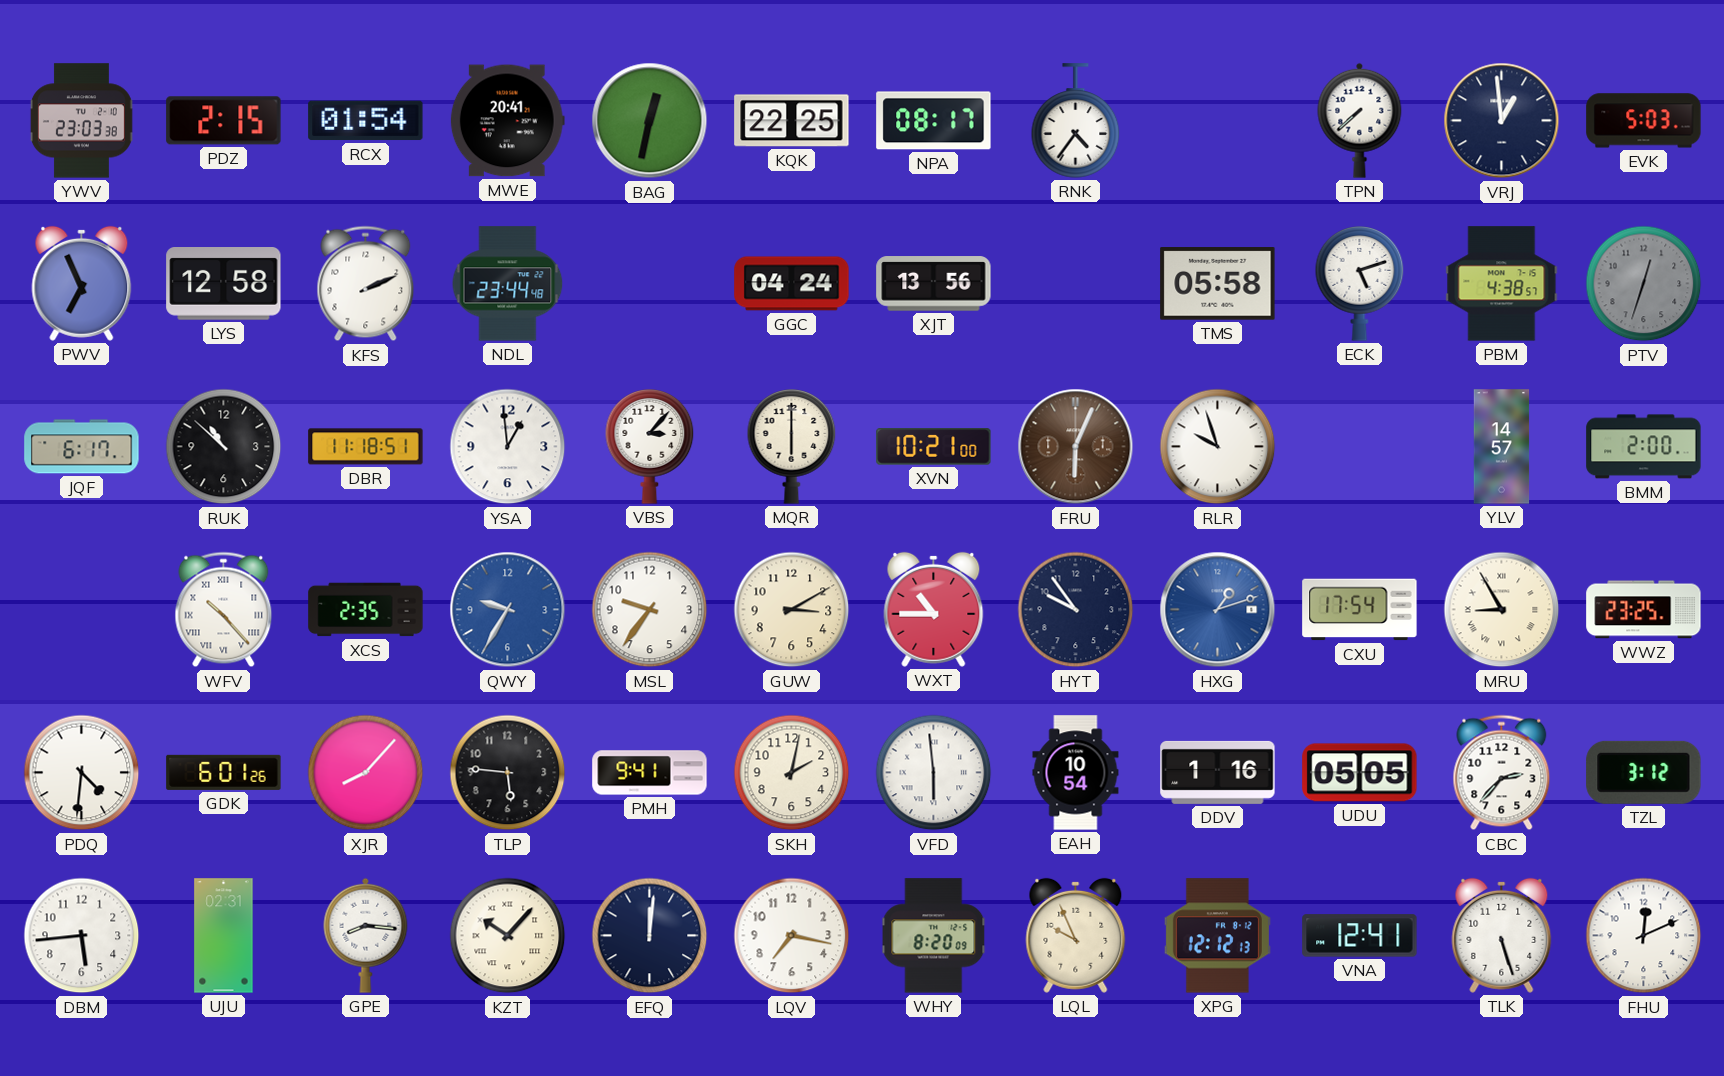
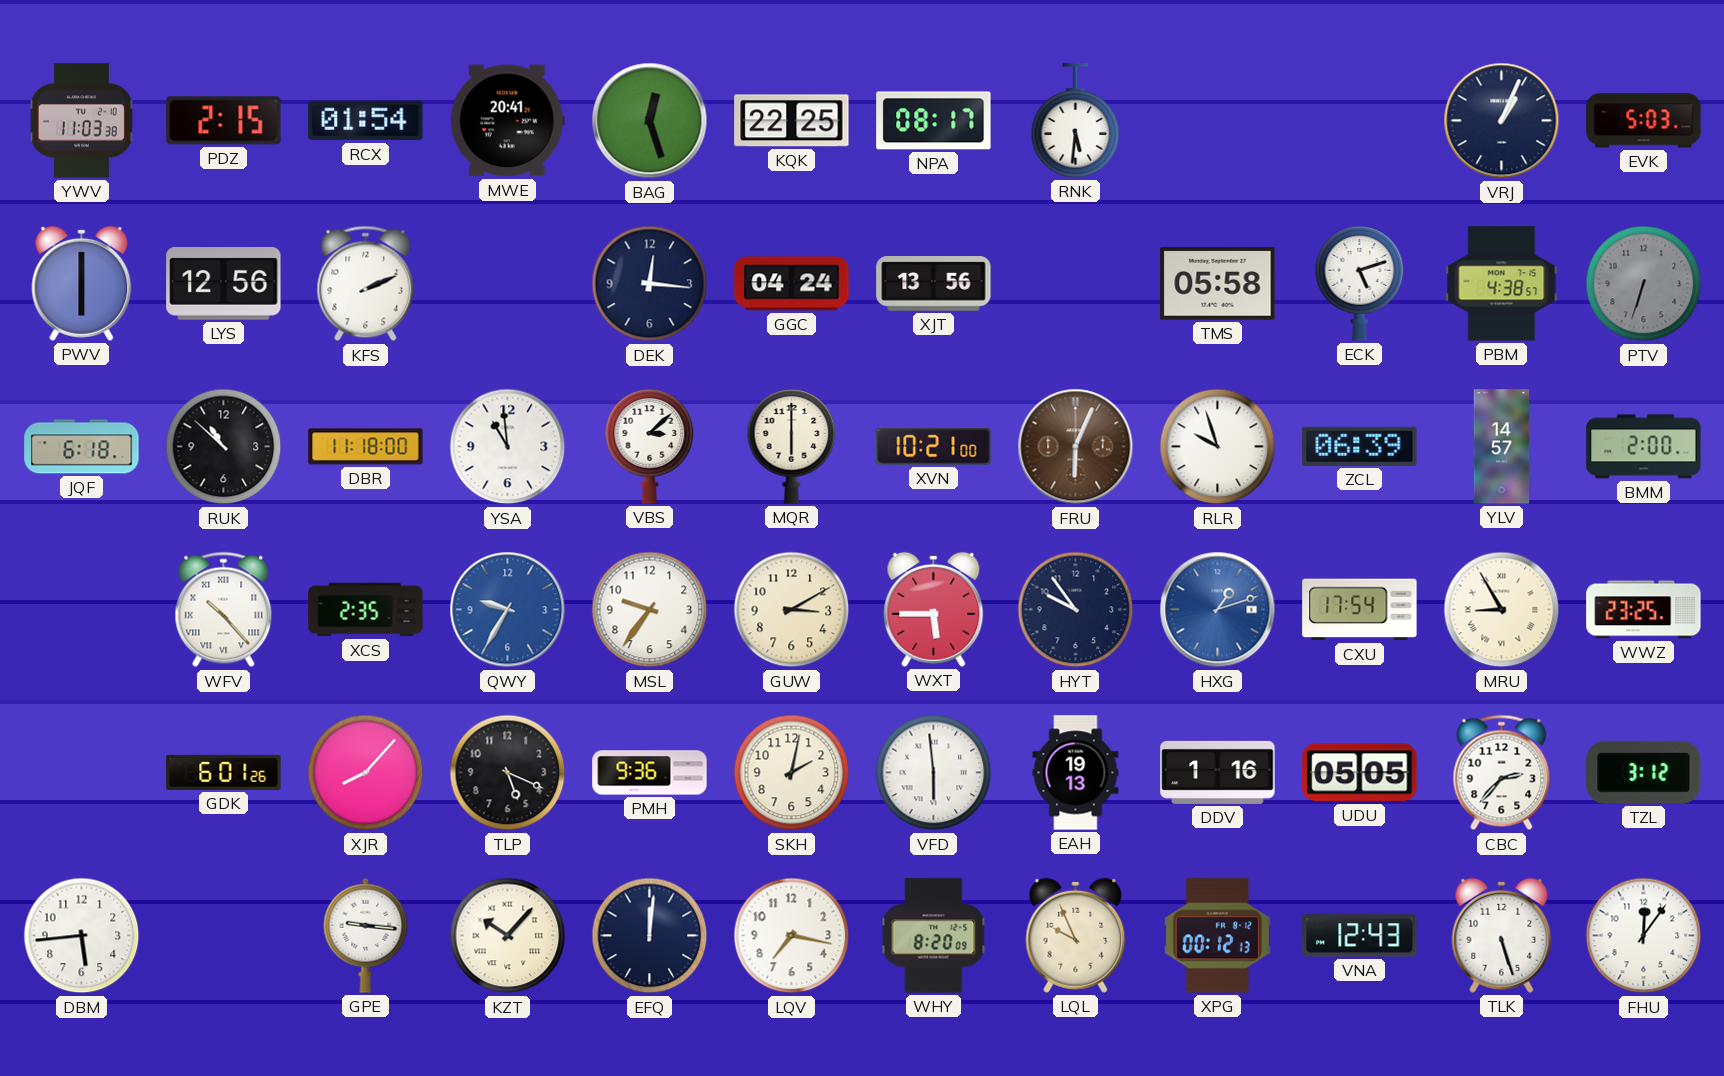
YWV: 23:03 -> 11:03
BAG: 12:32 -> 12:27
RNK: 4:36 -> 5:31
TPN: 7:38 -> none
VRJ: 12:59 -> 1:04
PWV: 6:56 -> 6:00
LYS: 12:58 -> 12:56
NDL: 23:44 -> none
DEK: none -> 12:16
PTV: 12:33 -> 6:33
JQF: 6:17 -> 6:18
DBR: 11:18:51 -> 11:18:00
YSA: 12:59 -> 10:59
VBS: 3:07 -> 3:08
ZCL: none -> 06:39
WXT: 10:45 -> 5:45
PDQ: 4:31 -> none
TLP: 5:46 -> 5:19
PMH: 9:41 -> 9:36
EAH: 10:54 -> 19:13
UJU: 02:31 -> none
GPE: 8:16 -> 9:16
XPG: 12:12 -> 00:12
VNA: 12:41 -> 12:43
FHU: 12:11 -> 12:06
